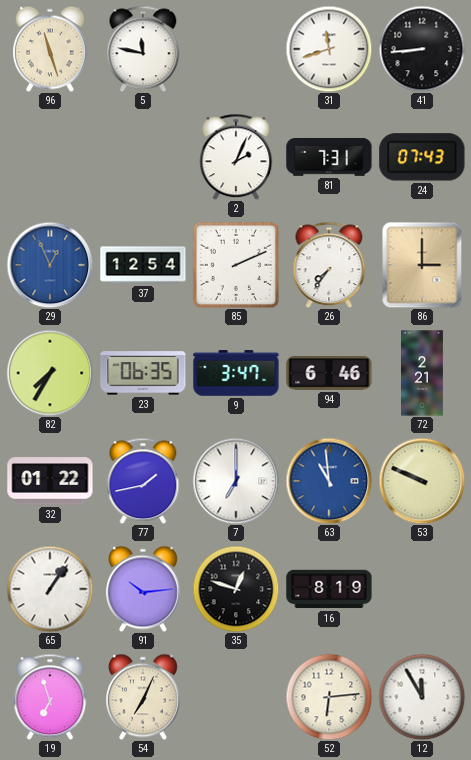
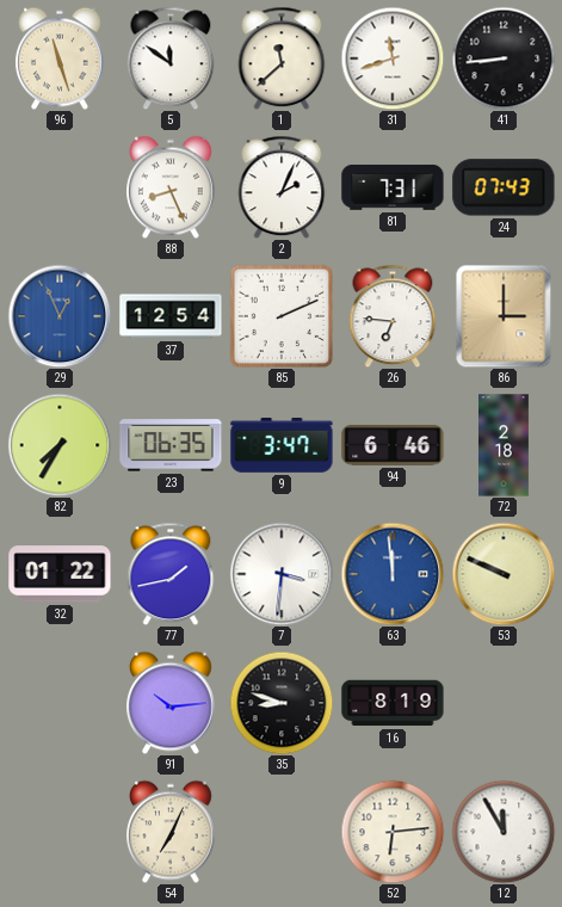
5: 11:47 -> 11:51
1: none -> 11:38
88: none -> 8:26
26: 7:36 -> 6:46
72: 2:21 -> 2:18
7: 7:00 -> 3:31
63: 10:59 -> 11:59
65: 1:06 -> none
35: 12:48 -> 8:48
19: 6:57 -> none
